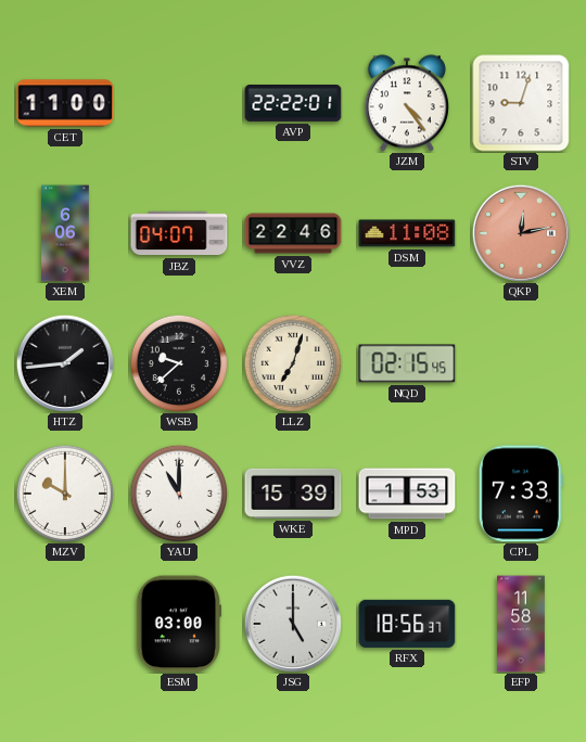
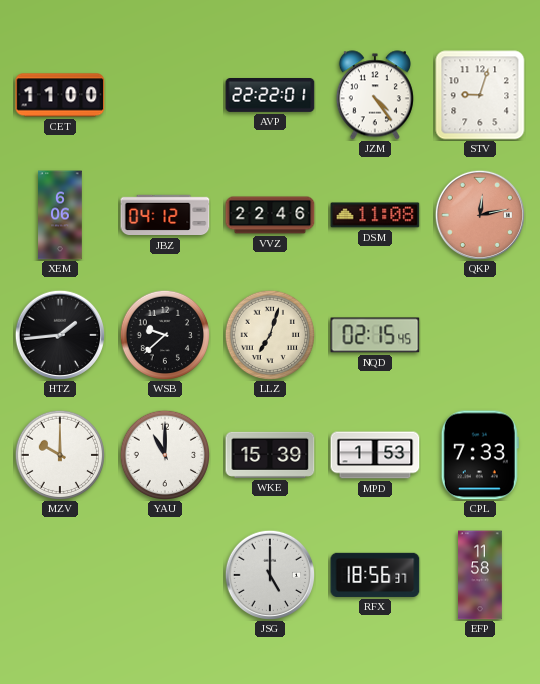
JBZ: 04:07 -> 04:12
ESM: 03:00 -> none
